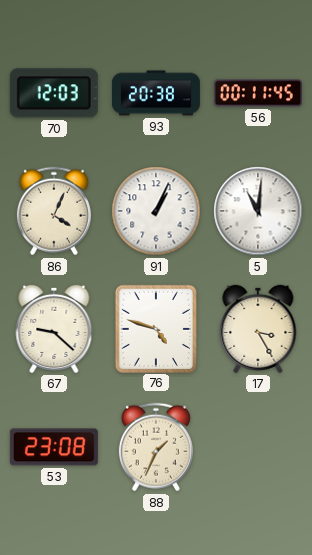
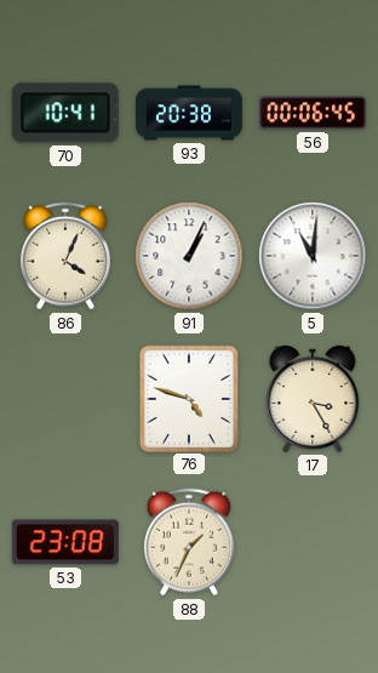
70: 12:03 -> 10:41
56: 00:11 -> 00:06
67: 9:22 -> none
